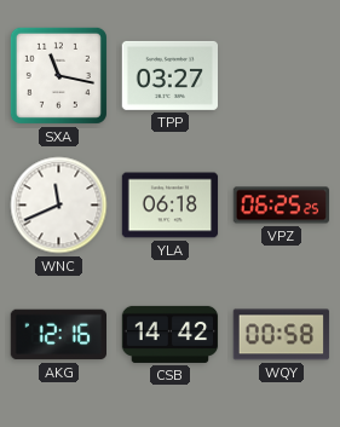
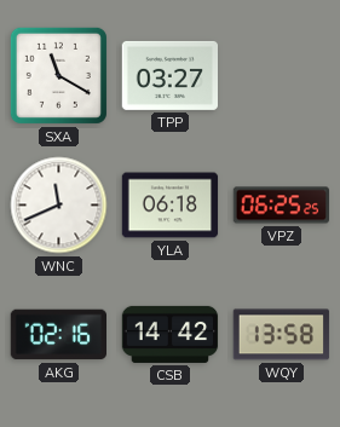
SXA: 11:17 -> 11:20
AKG: 12:16 -> 02:16
WQY: 00:58 -> 13:58
